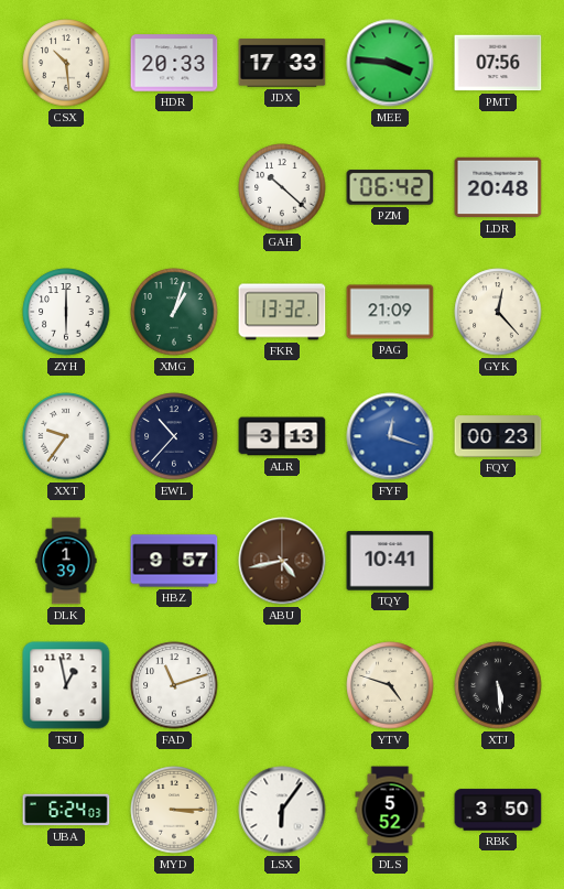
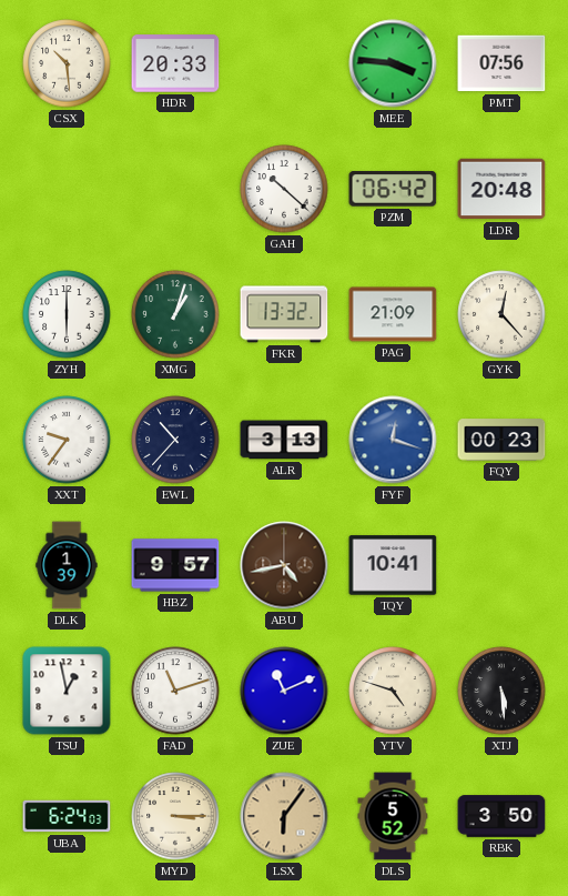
JDX: 17:33 -> none
ZUE: none -> 11:11
LSX dial: white -> champagne
